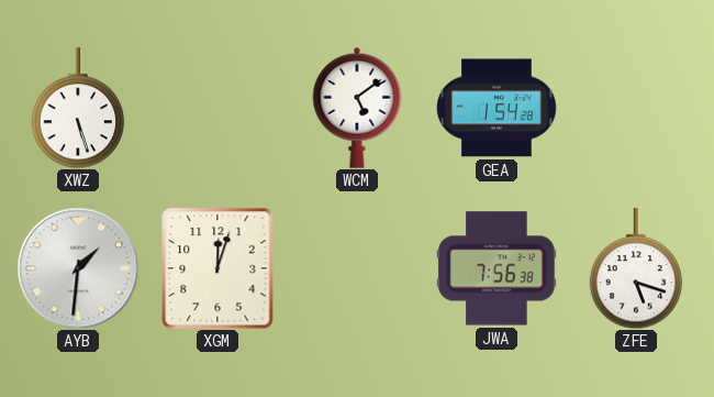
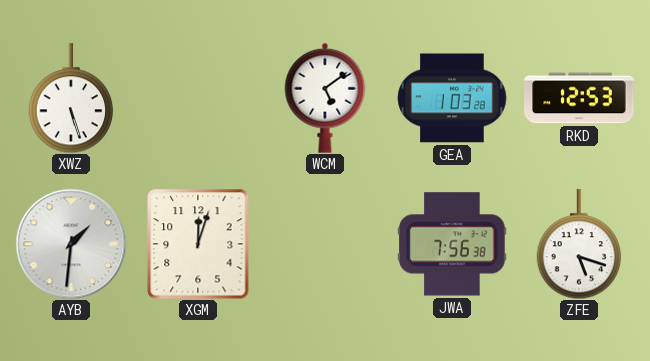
GEA: 1:54 -> 1:03
RKD: none -> 12:53
